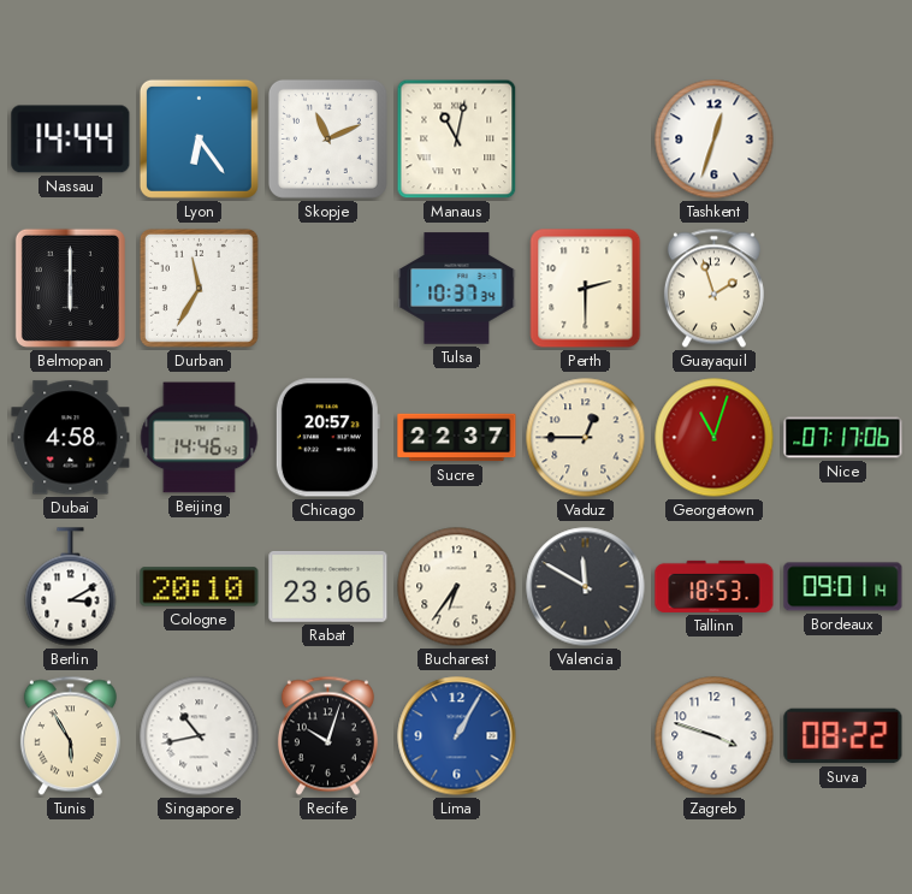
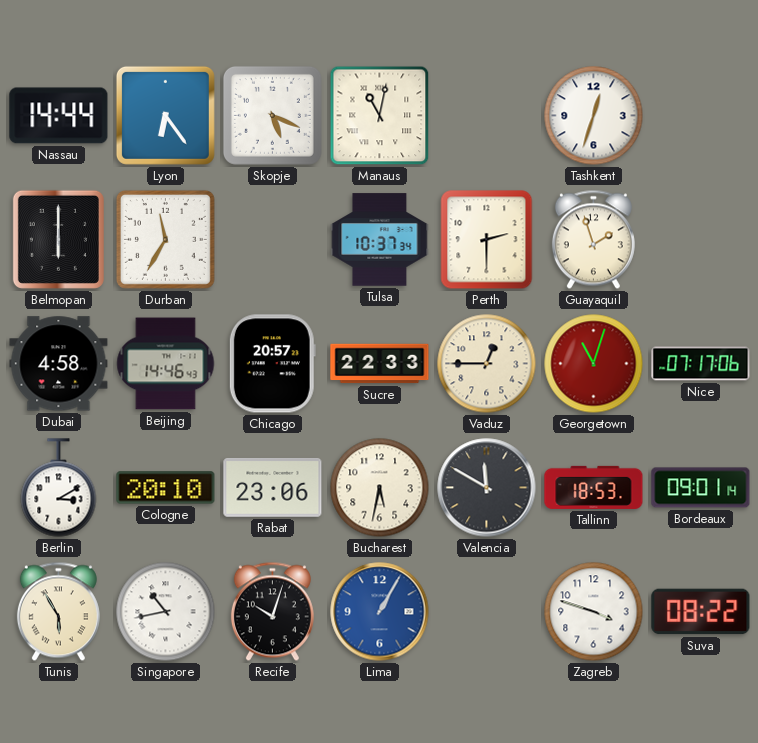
Skopje: 11:11 -> 5:19
Sucre: 22:37 -> 22:33
Bucharest: 6:36 -> 5:32
